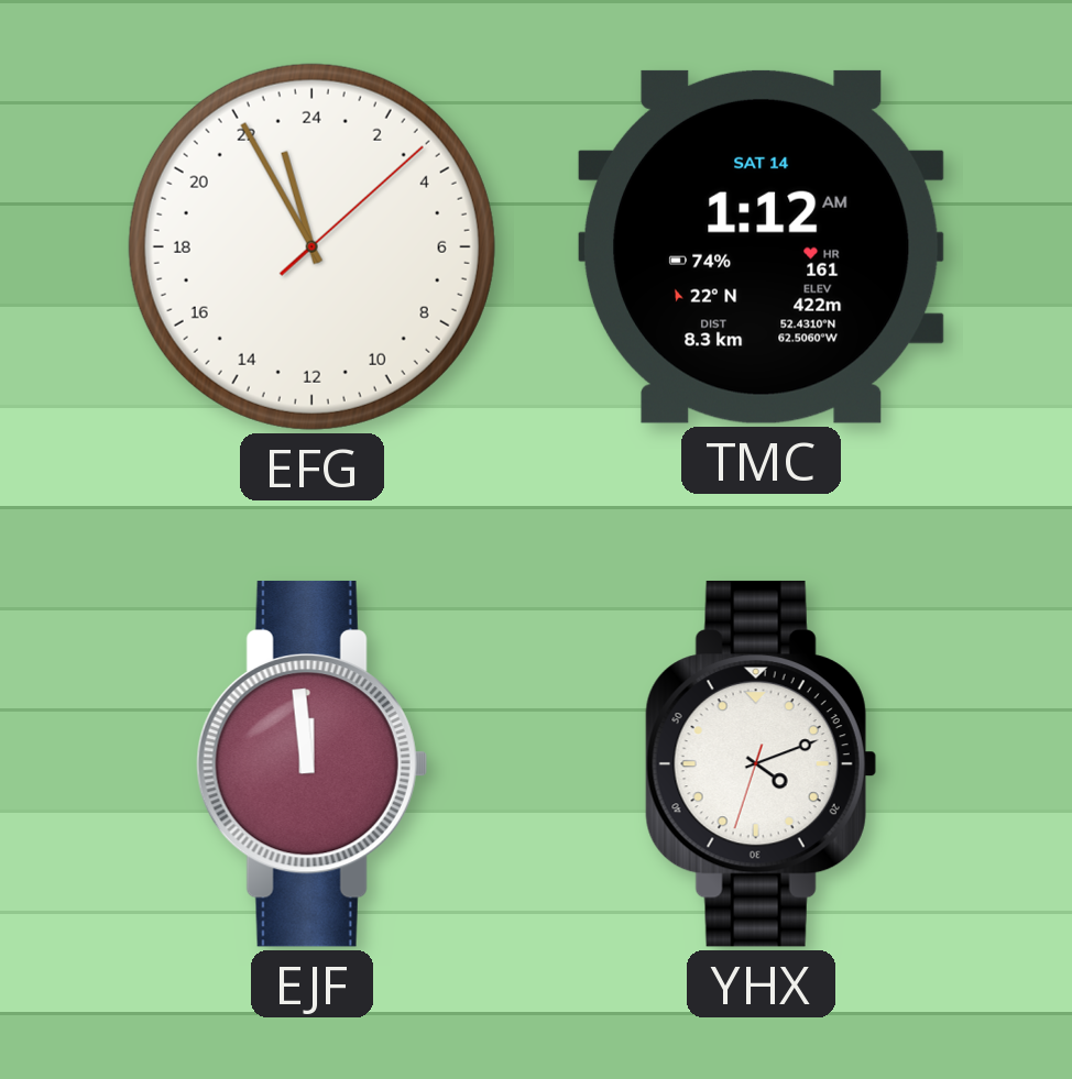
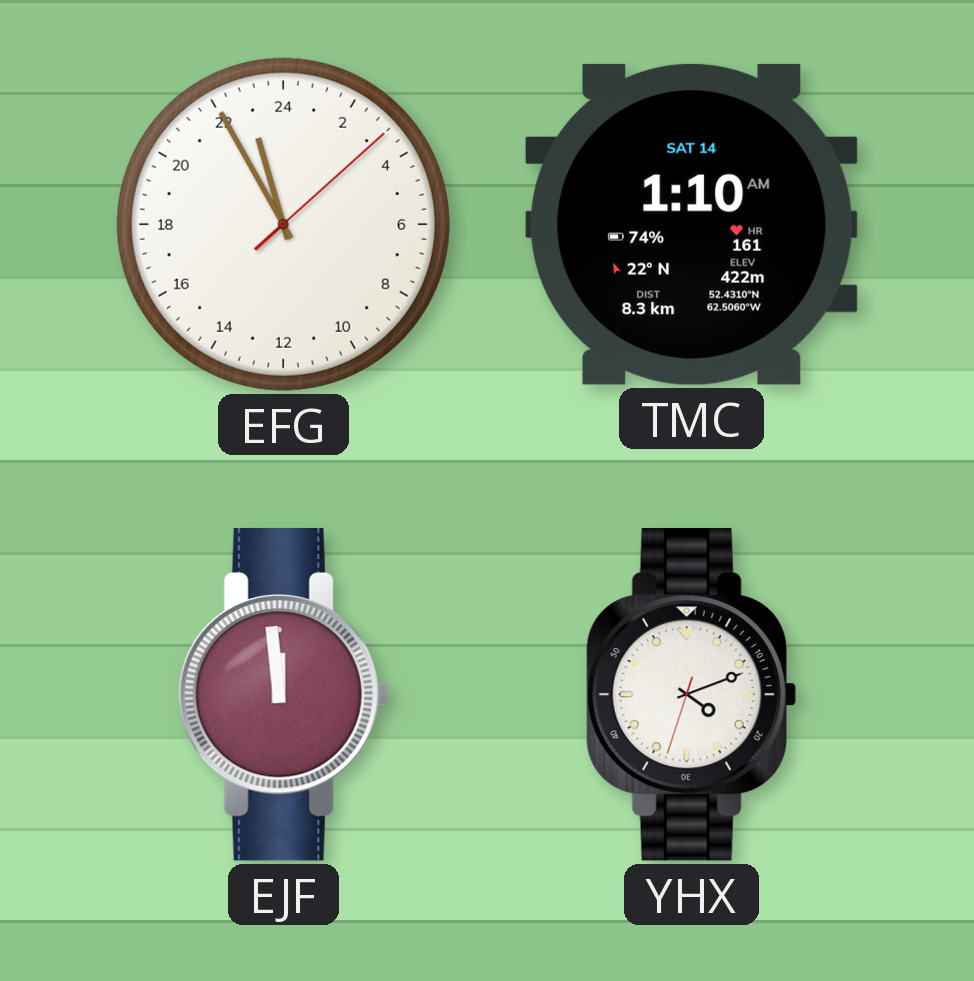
TMC: 1:12 -> 1:10
